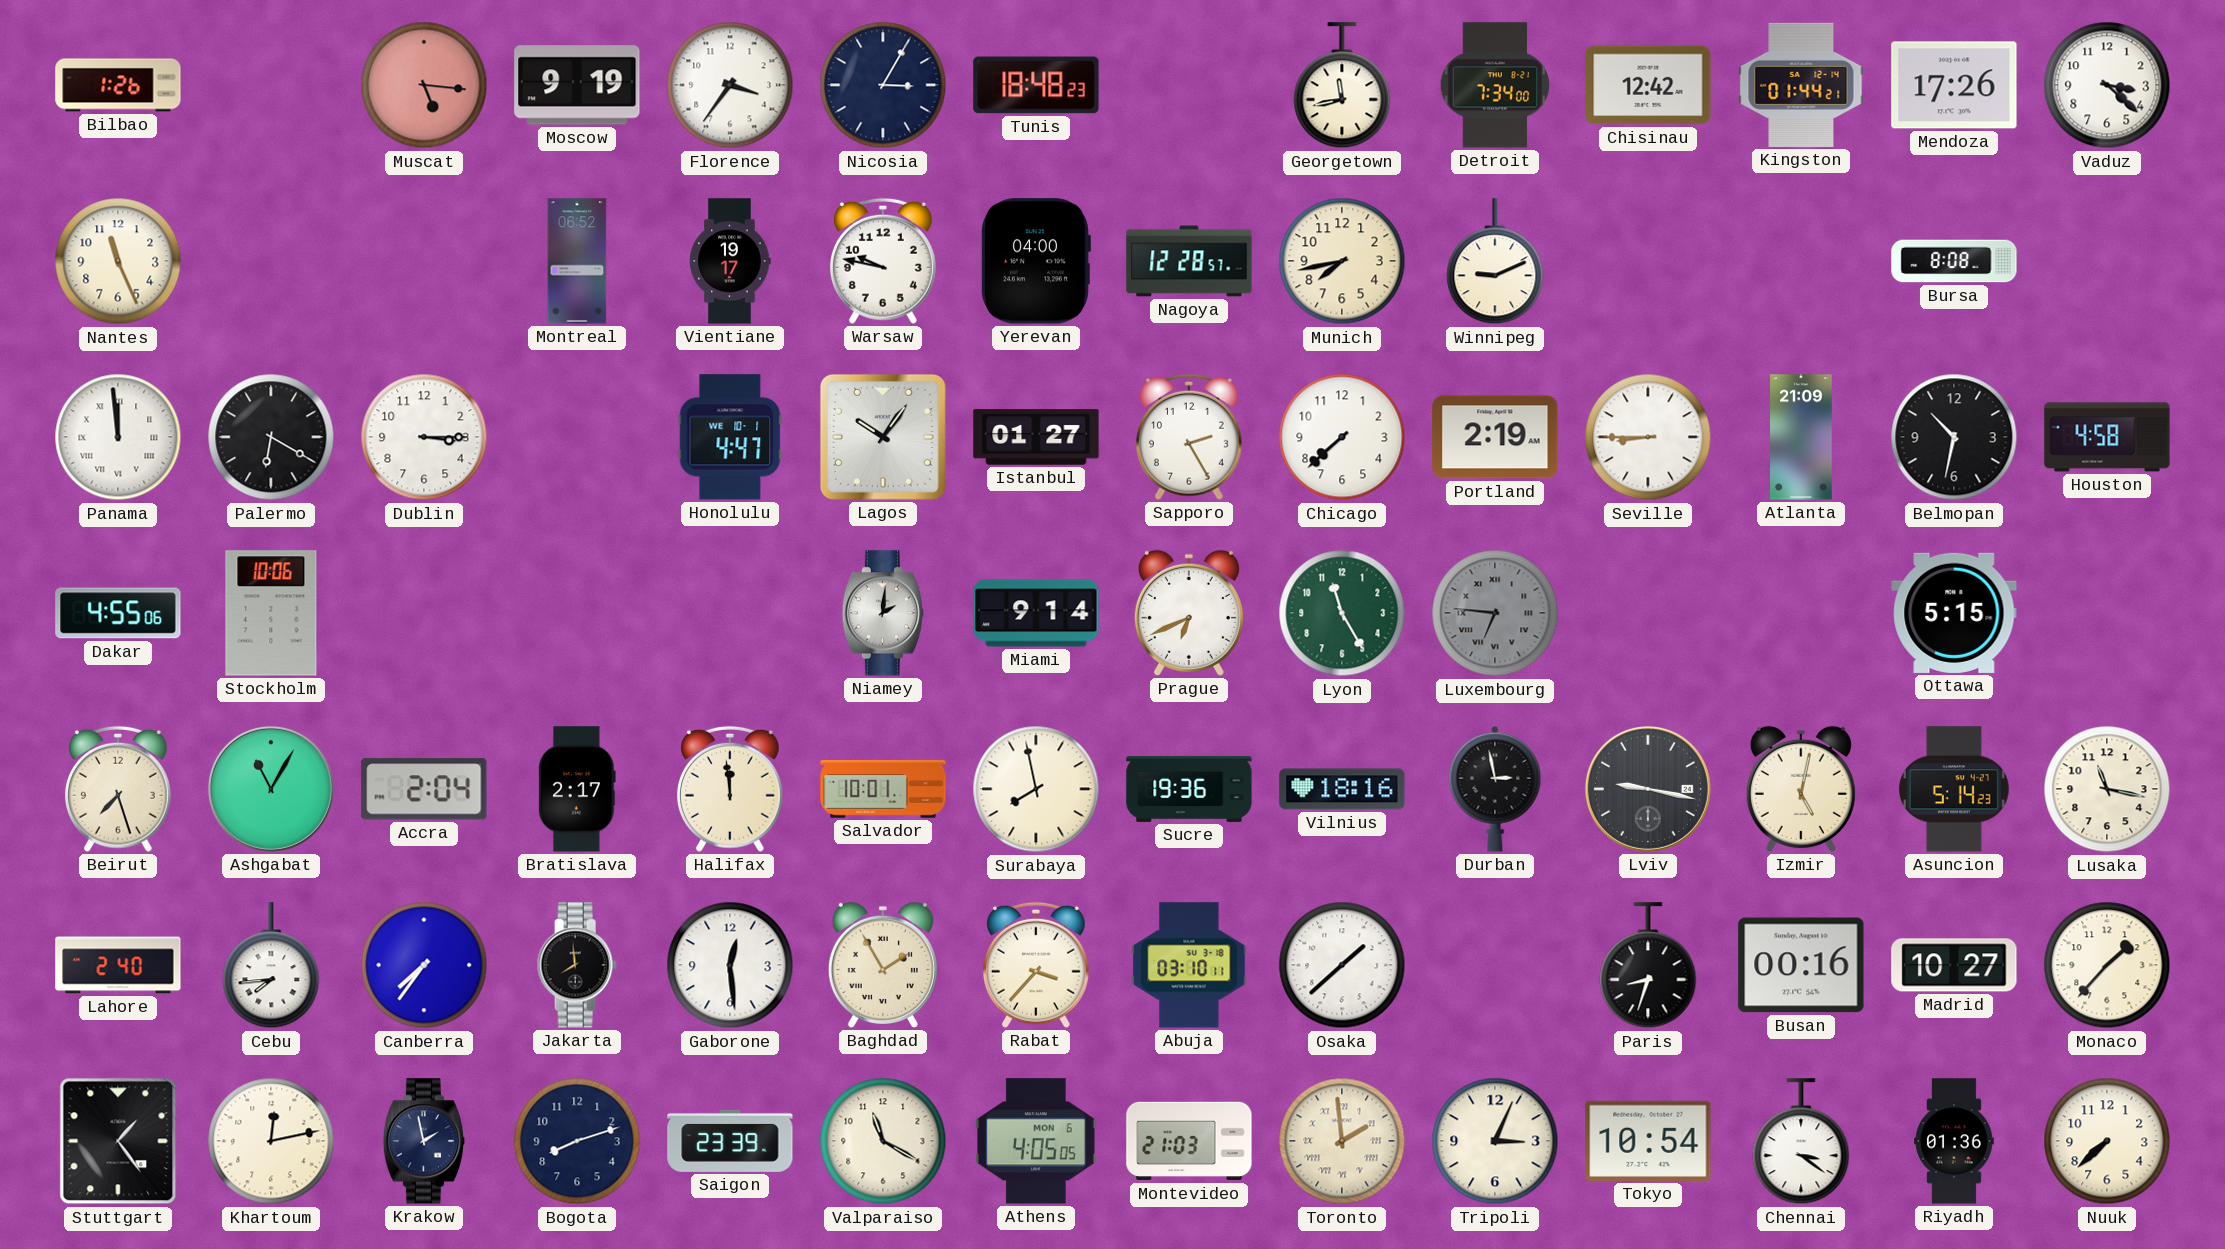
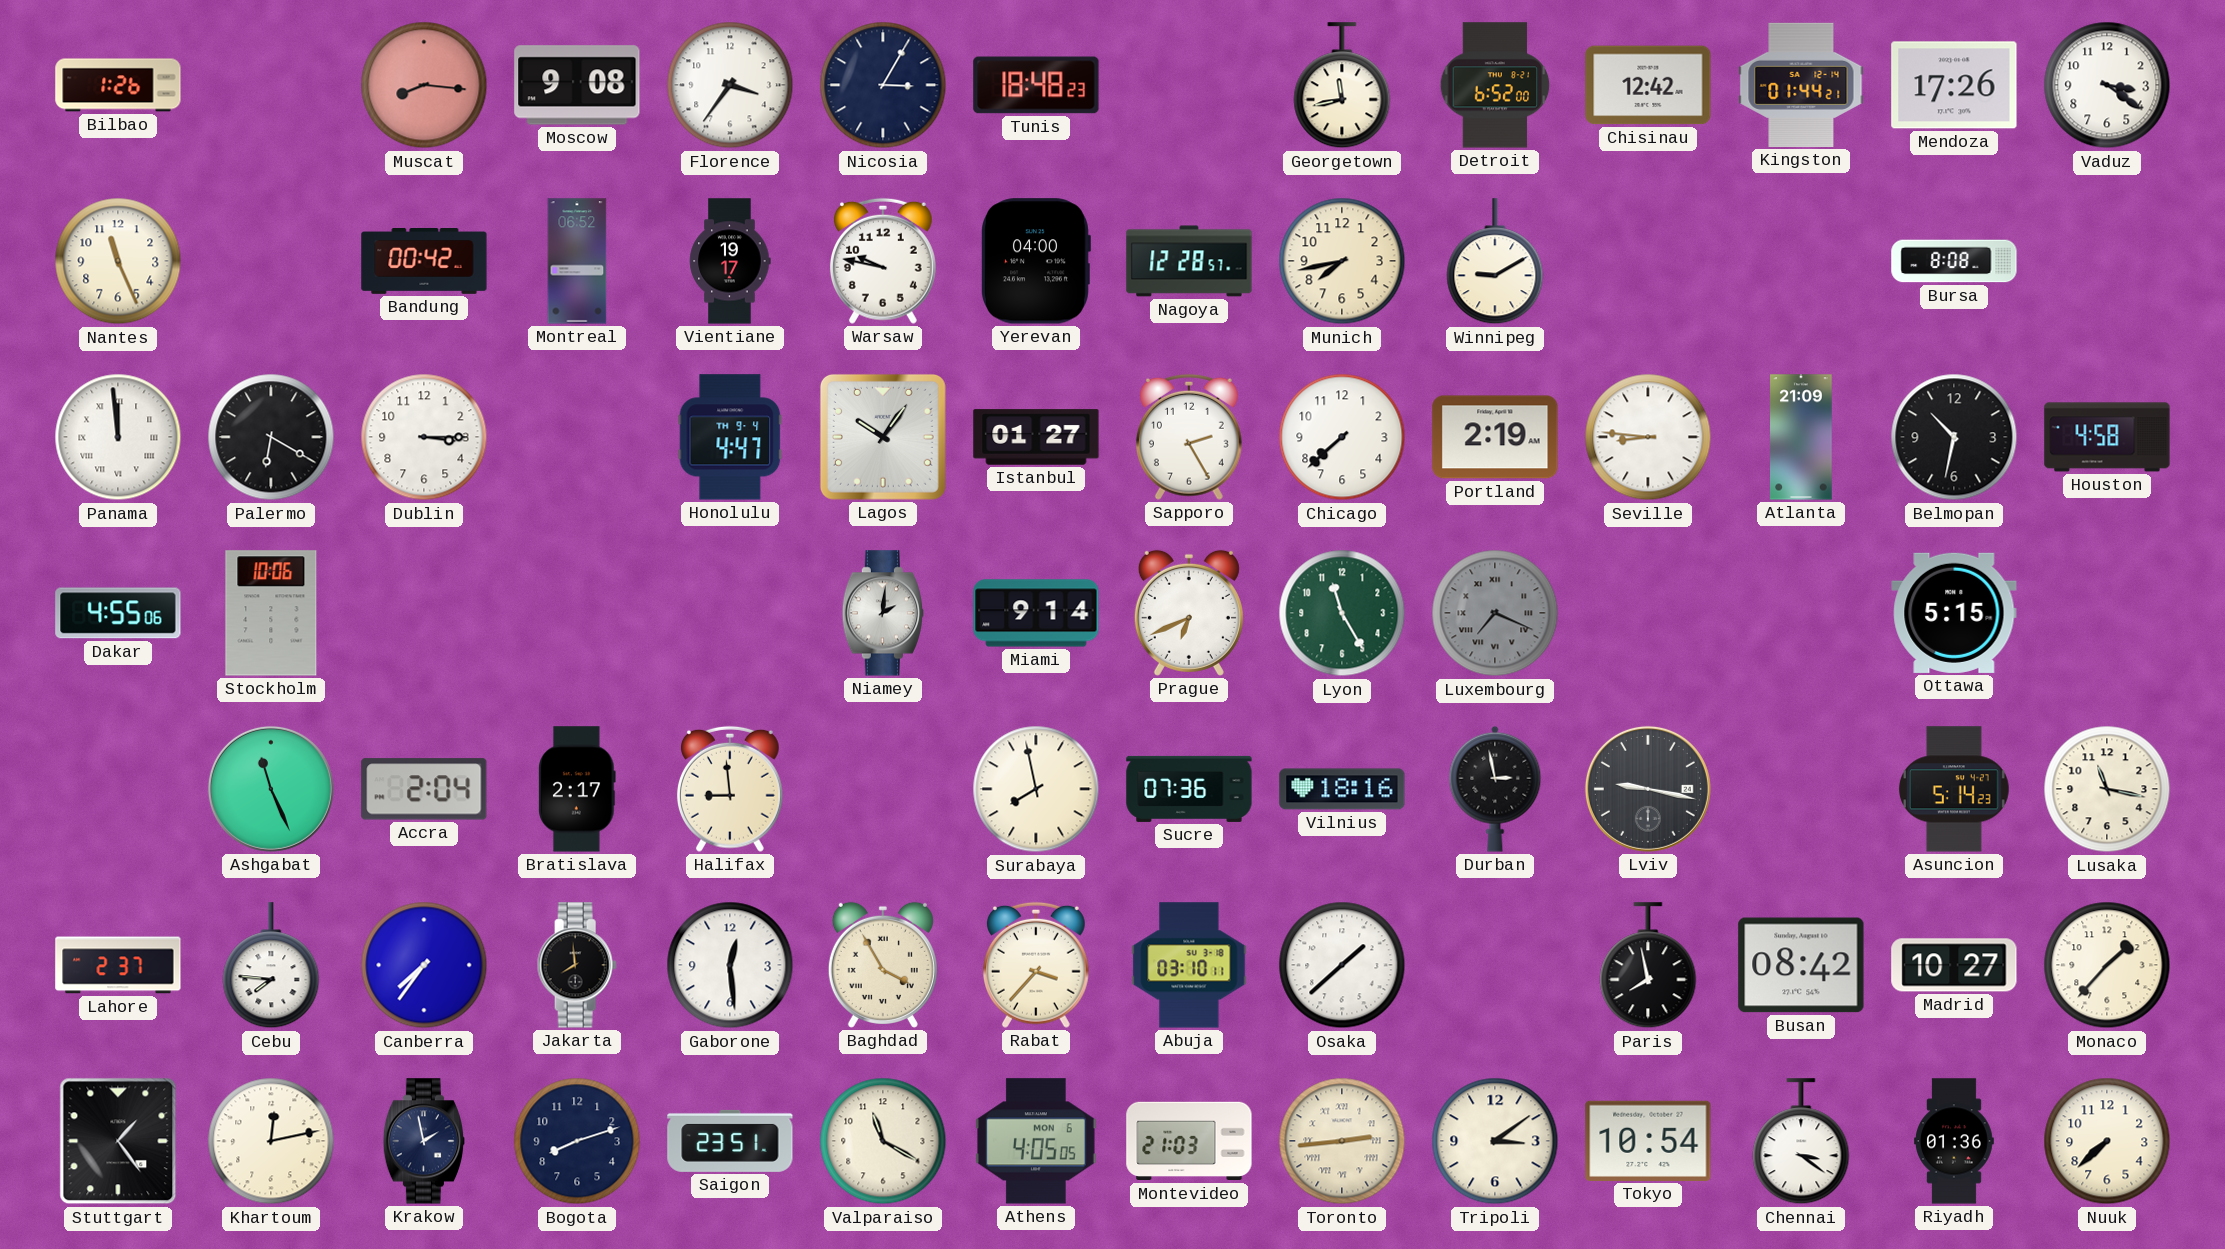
Muscat: 5:16 -> 8:16
Moscow: 9:19 -> 9:08
Detroit: 7:34 -> 6:52
Vaduz: 3:22 -> 3:21
Bandung: none -> 00:42
Winnipeg: 9:11 -> 9:10
Honolulu date: WE 10-1 -> TH 9-4
Seville: 8:45 -> 8:46
Luxembourg: 6:46 -> 7:19
Beirut: 7:27 -> none
Ashgabat: 11:05 -> 11:26
Halifax: 11:59 -> 8:59
Salvador: 10:01 -> none
Sucre: 19:36 -> 07:36
Izmir: 5:02 -> none
Lahore: 2:40 -> 2:37
Cebu: 7:44 -> 7:46
Baghdad: 1:55 -> 3:55
Paris: 8:33 -> 7:58
Busan: 00:16 -> 08:42
Saigon: 23:39 -> 23:51
Toronto: 1:59 -> 2:44
Tripoli: 3:04 -> 3:09
